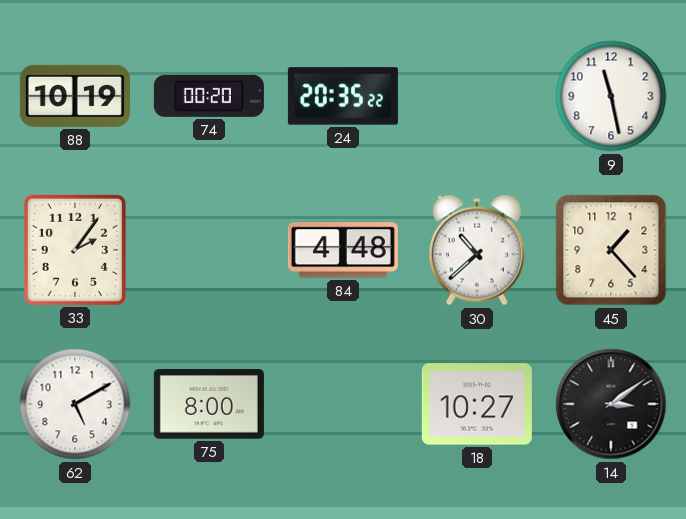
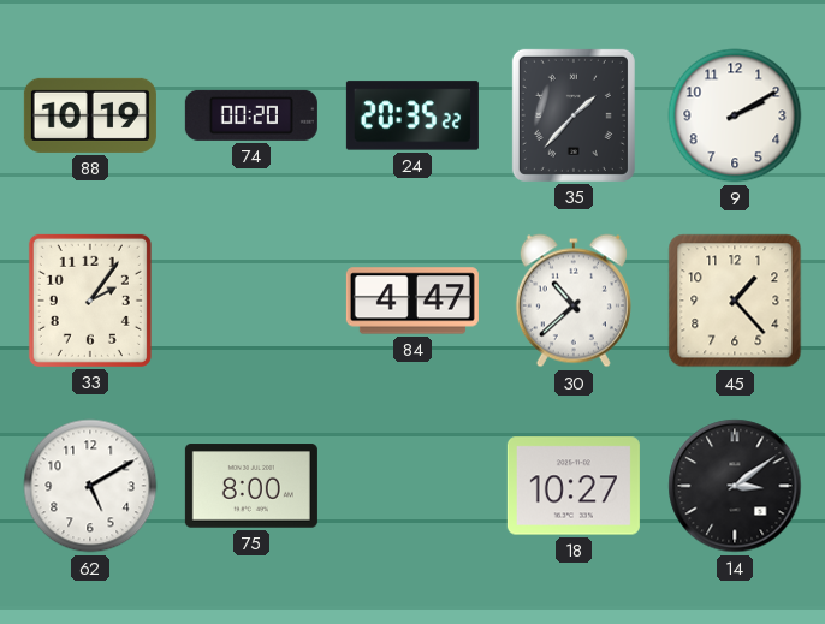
35: none -> 1:37
9: 11:28 -> 2:10
84: 4:48 -> 4:47
